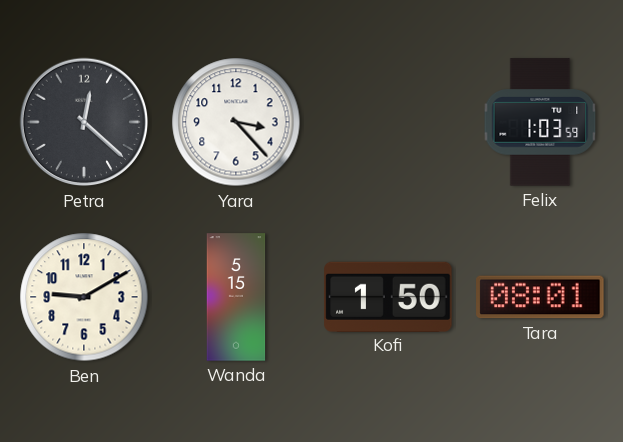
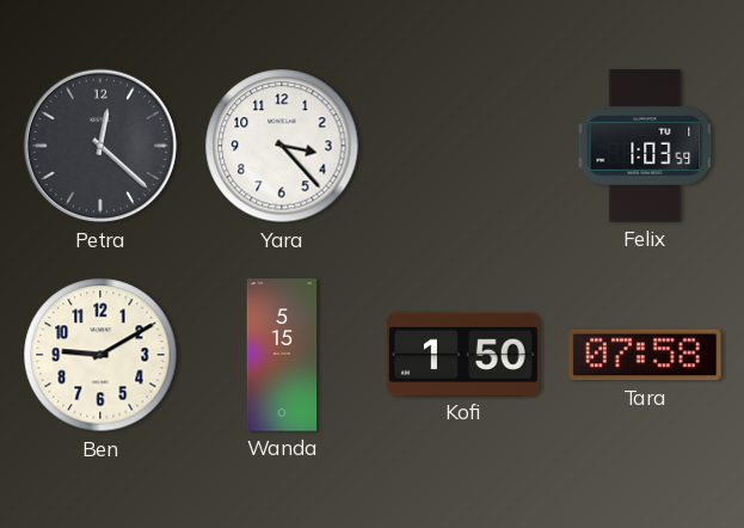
Tara: 08:01 -> 07:58
